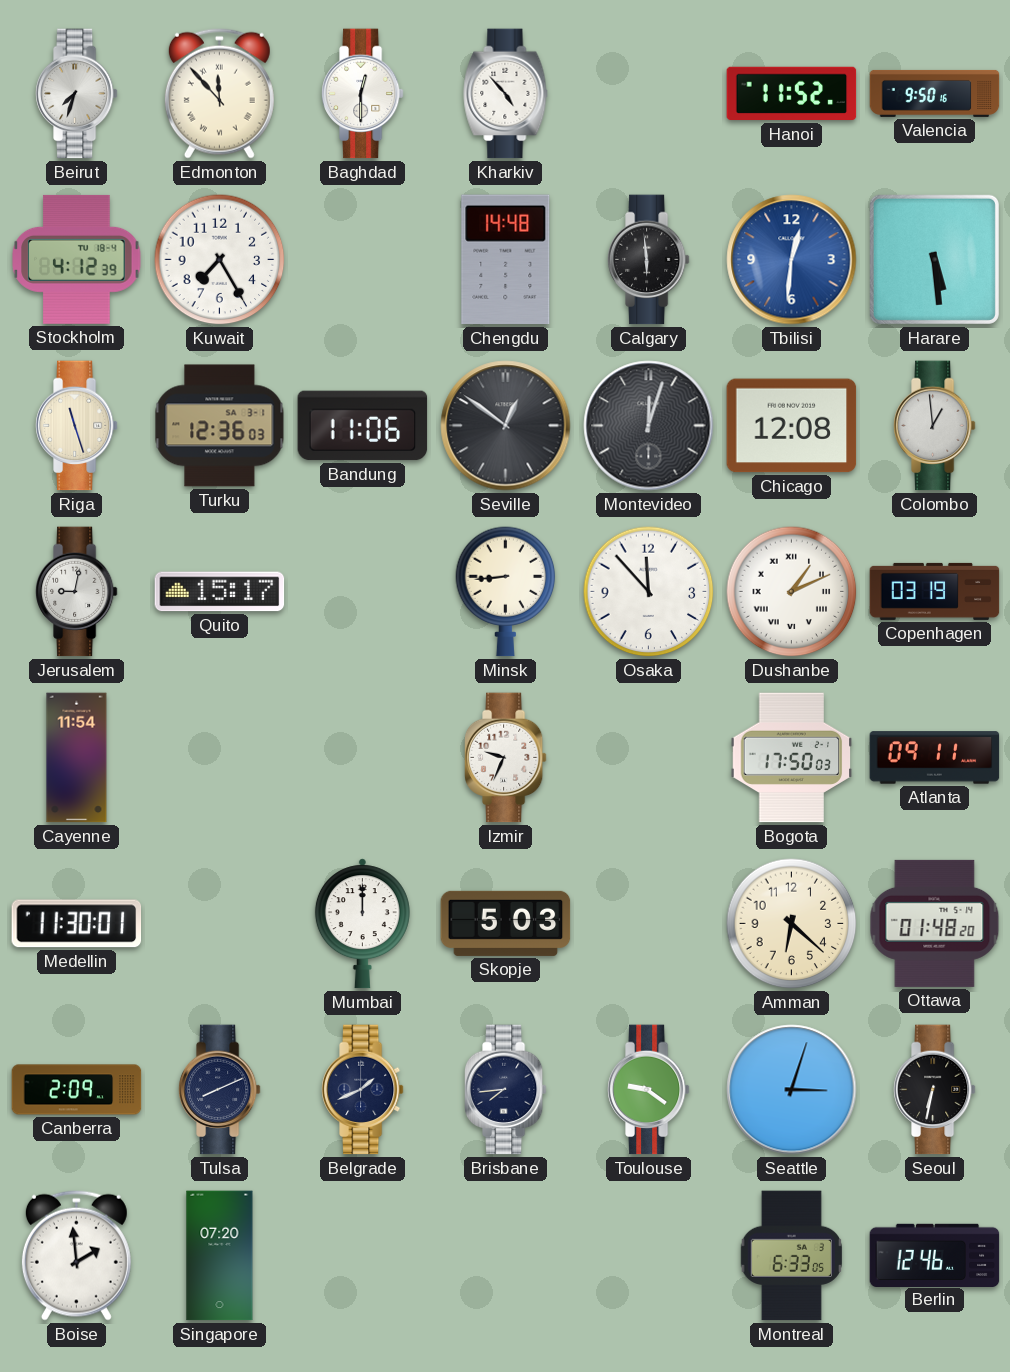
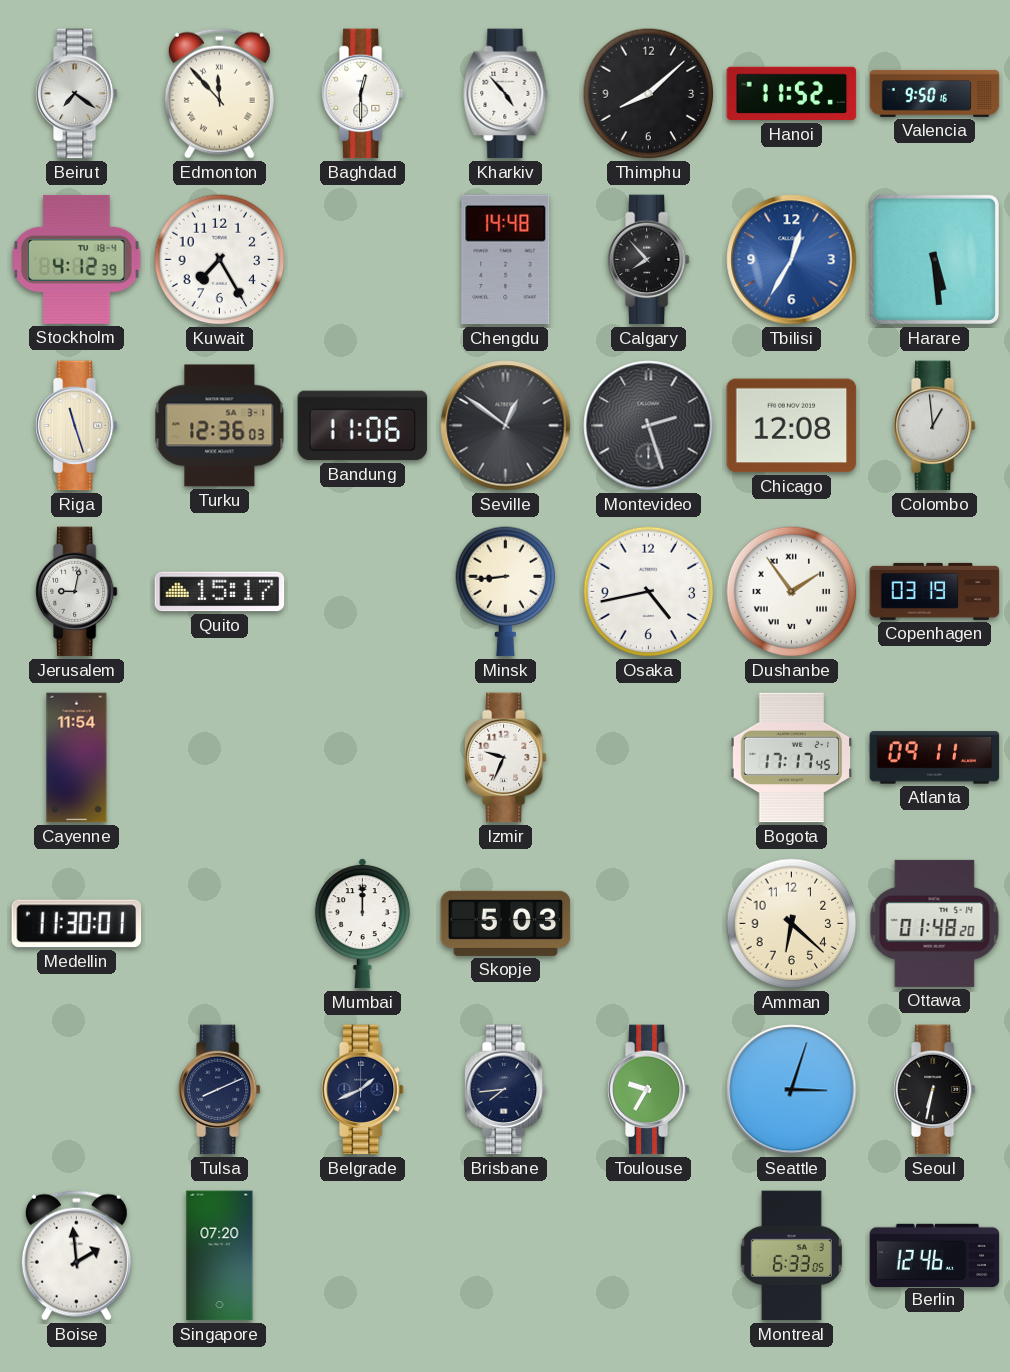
Beirut: 7:33 -> 7:21
Thimphu: none -> 8:08
Calgary: 5:59 -> 7:53
Tbilisi: 12:31 -> 12:35
Montevideo: 12:03 -> 2:27
Osaka: 11:53 -> 4:43
Dushanbe: 1:11 -> 1:54
Bogota: 17:50 -> 17:17
Canberra: 2:09 -> none
Toulouse: 9:21 -> 9:35
